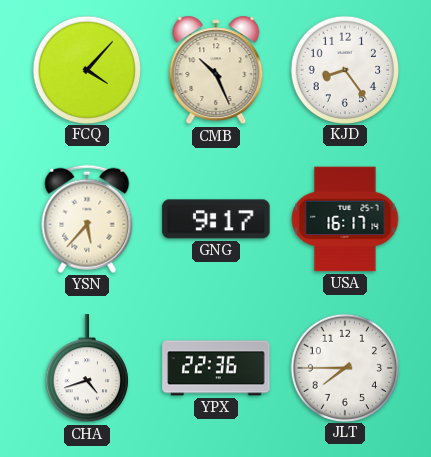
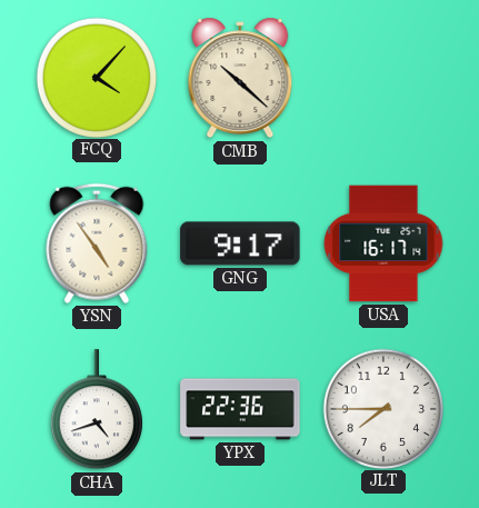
CMB: 10:26 -> 10:22
KJD: 8:24 -> none
YSN: 5:37 -> 4:54
